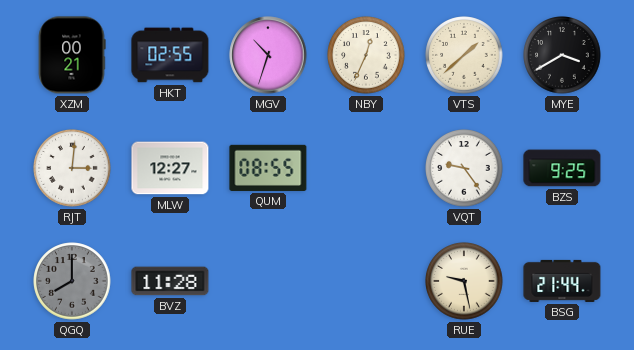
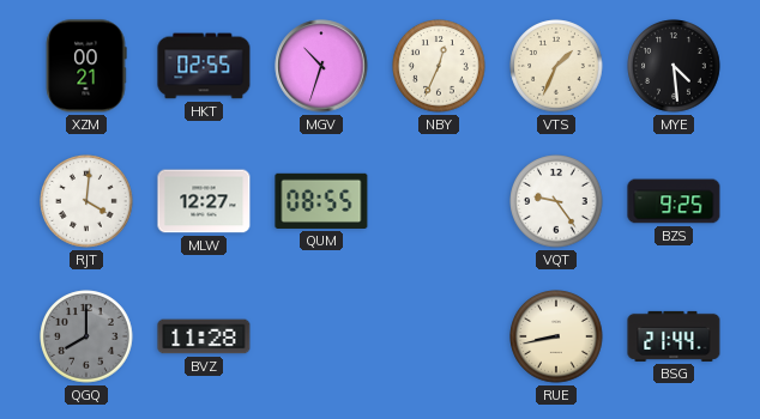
VTS: 1:38 -> 1:34
MYE: 3:40 -> 4:29
RJT: 3:01 -> 4:01
RUE: 9:28 -> 8:43
